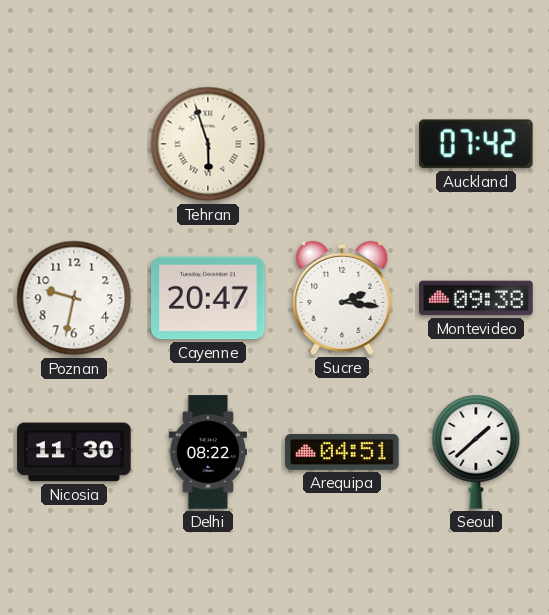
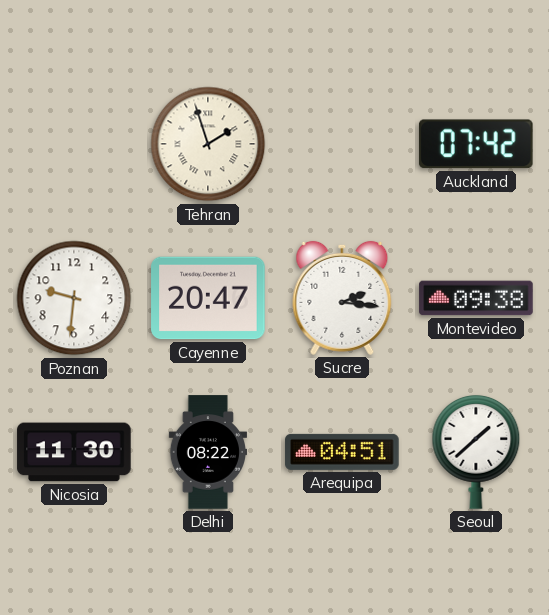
Tehran: 5:57 -> 1:57
Poznan: 9:32 -> 9:31
